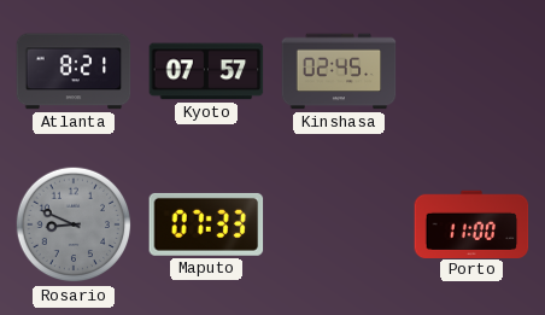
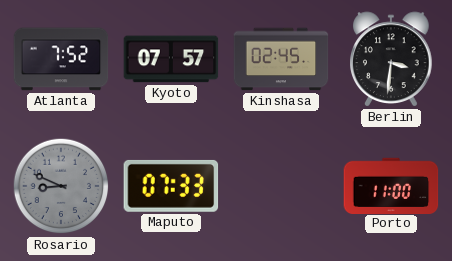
Atlanta: 8:21 -> 7:52
Berlin: none -> 3:31
